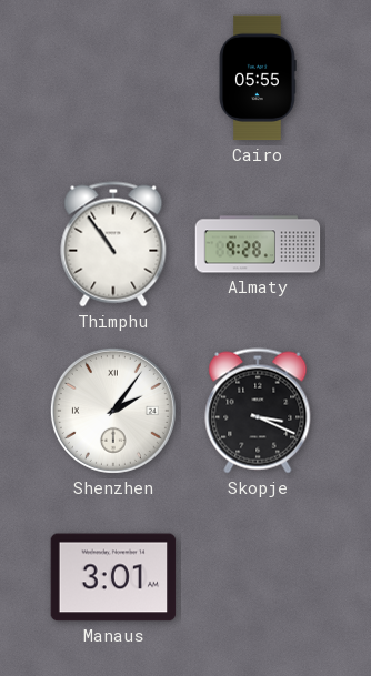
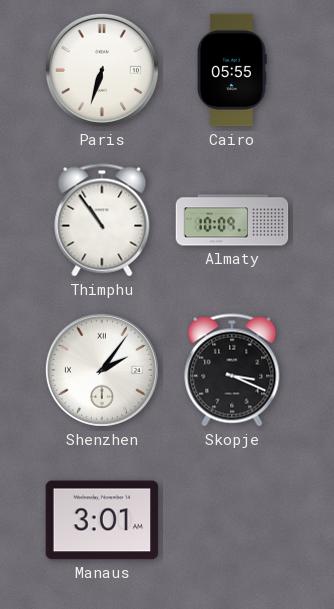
Paris: none -> 6:33
Almaty: 9:28 -> 10:09
